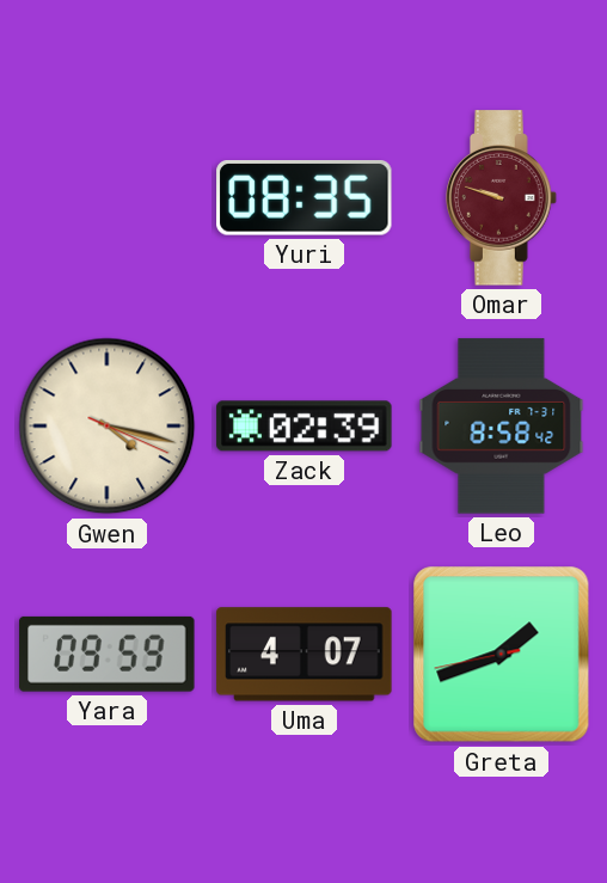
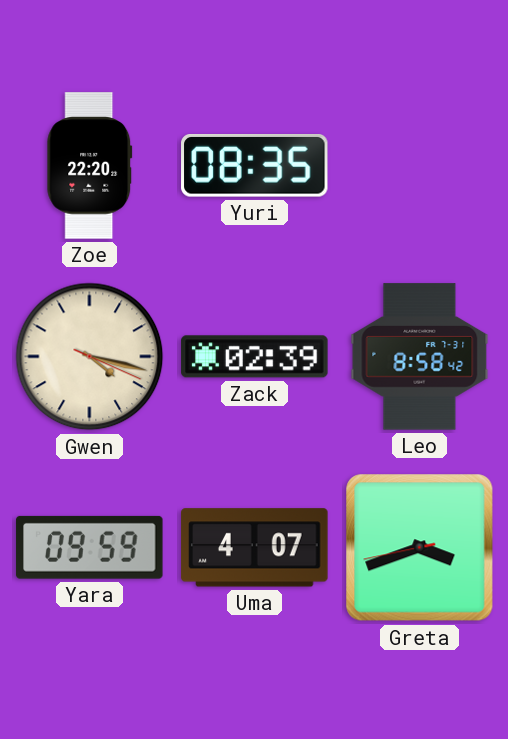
Zoe: none -> 22:20
Omar: 9:48 -> none
Greta: 1:41 -> 3:41
